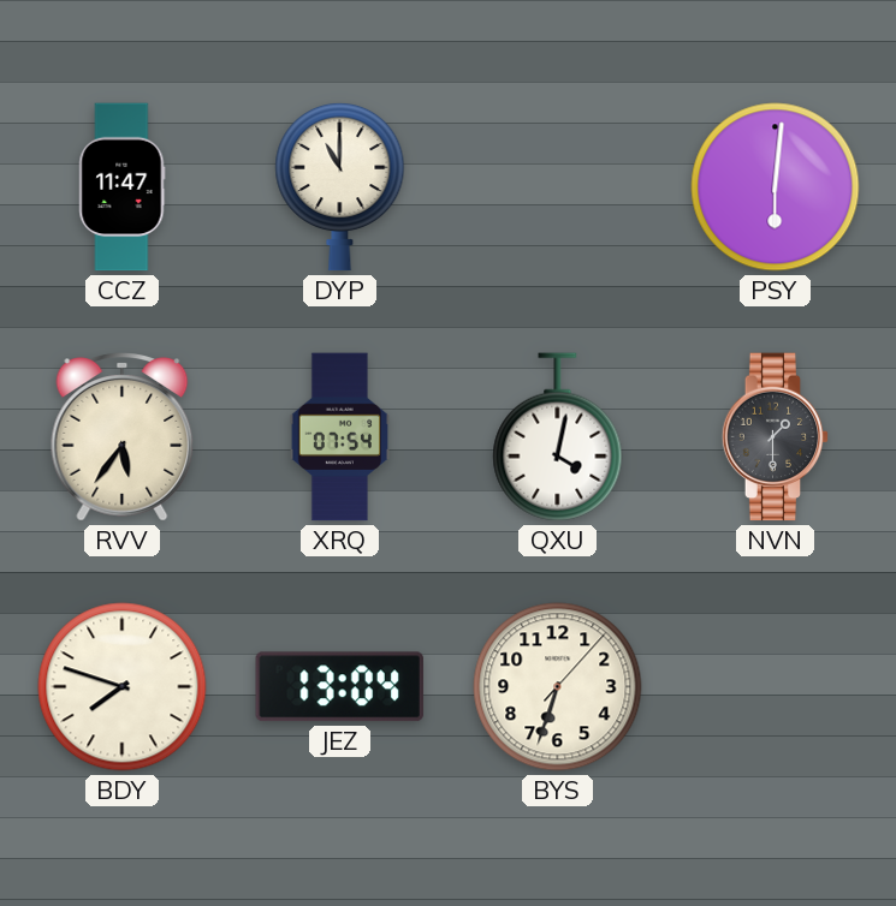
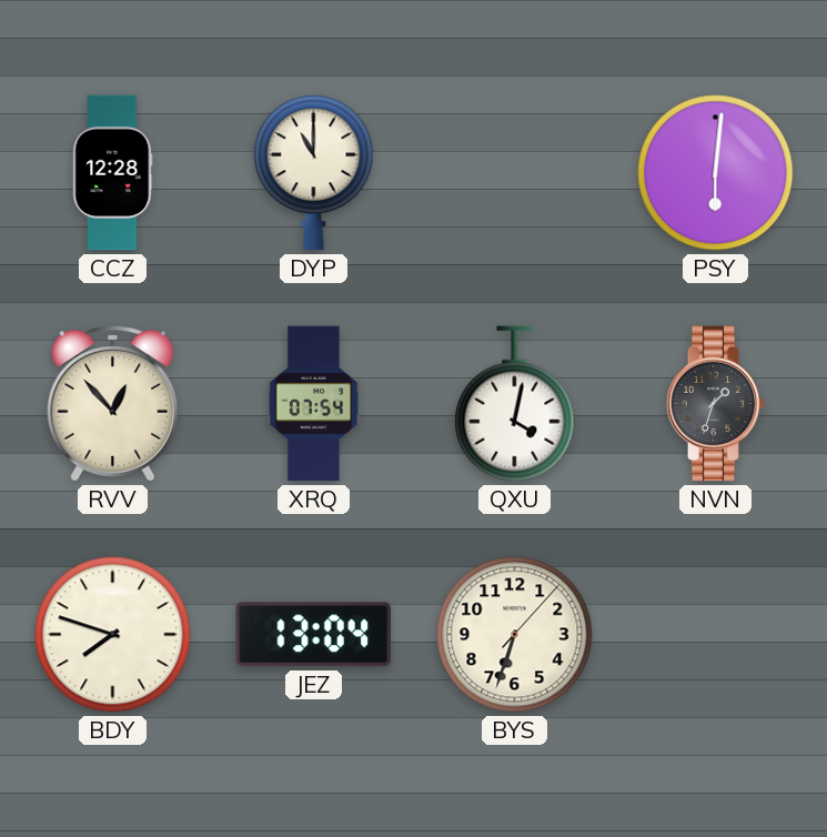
CCZ: 11:47 -> 12:28
RVV: 5:36 -> 12:53
NVN: 1:30 -> 1:33
